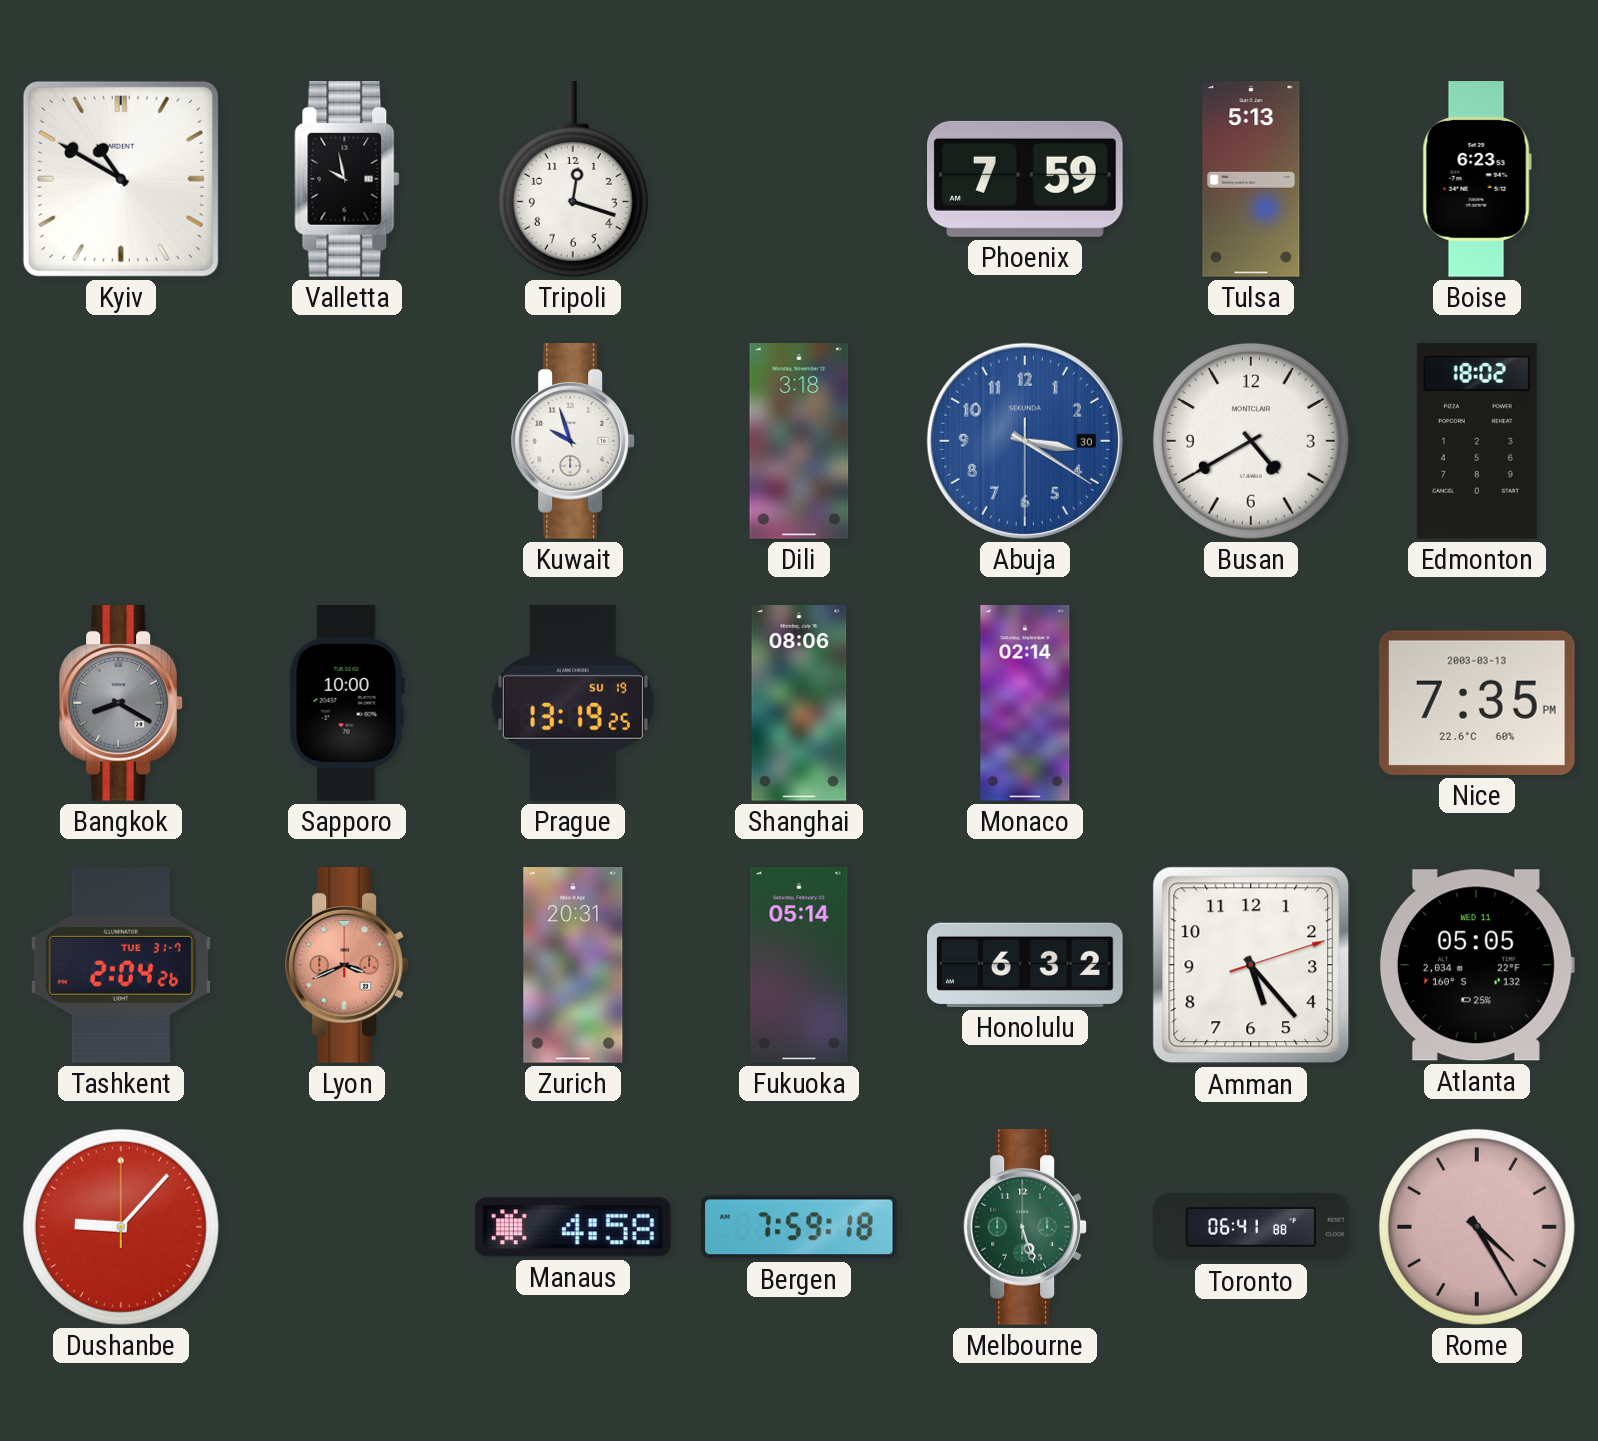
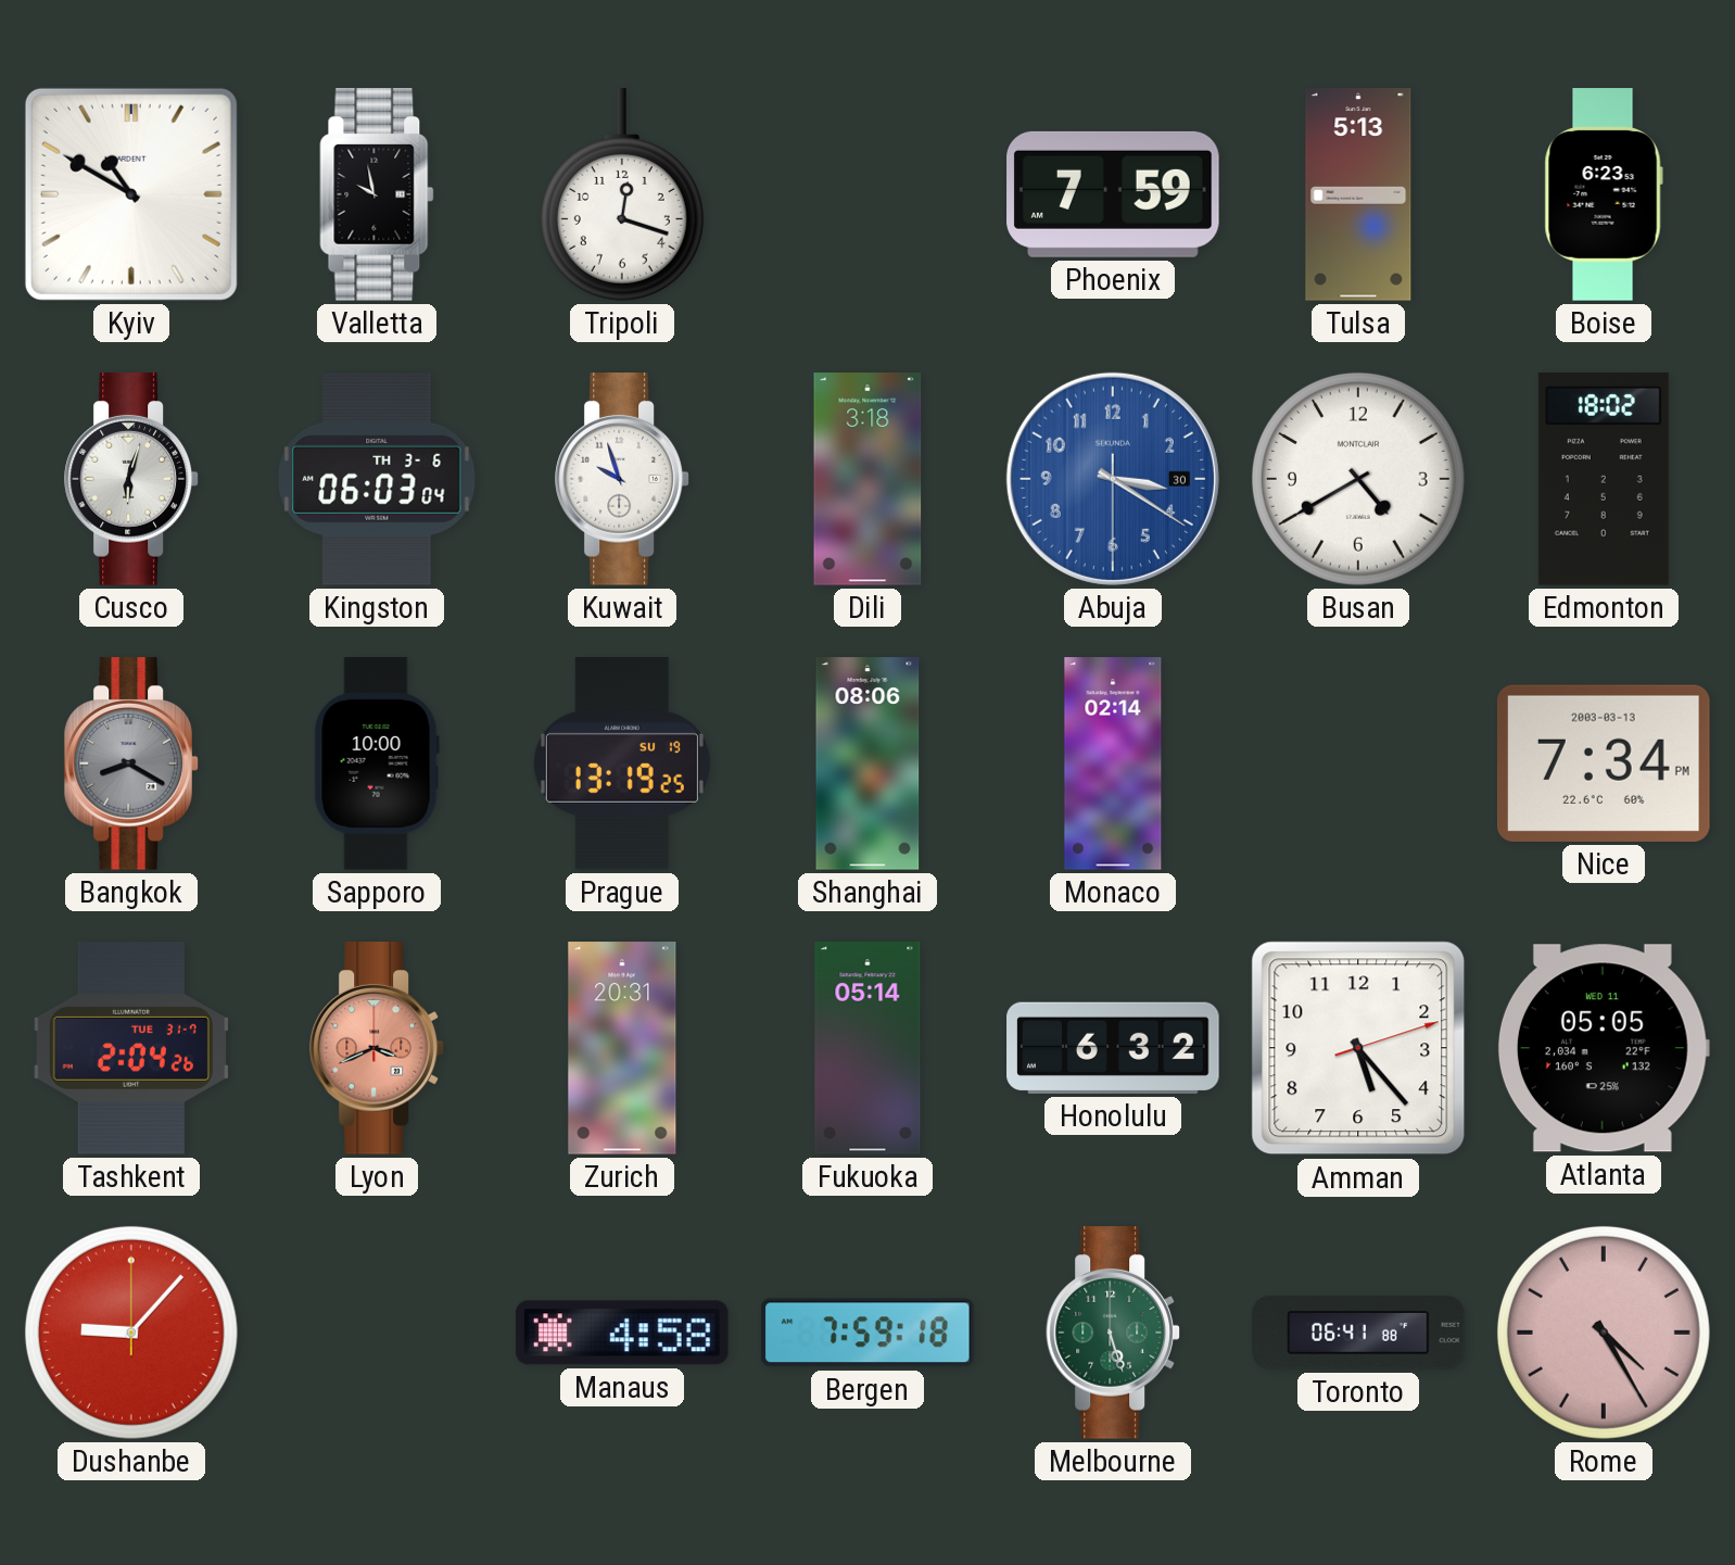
Cusco: none -> 6:03
Kingston: none -> 06:03
Nice: 7:35 -> 7:34
